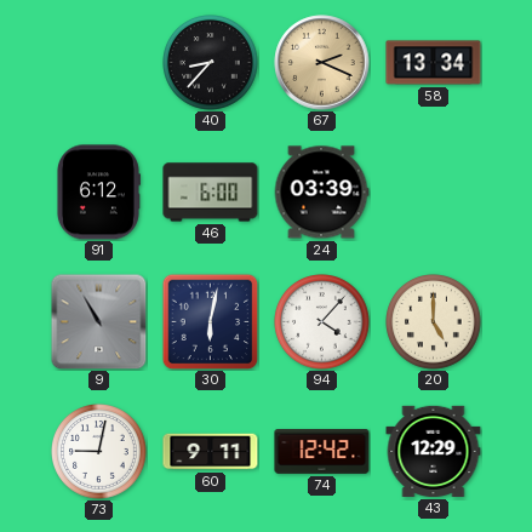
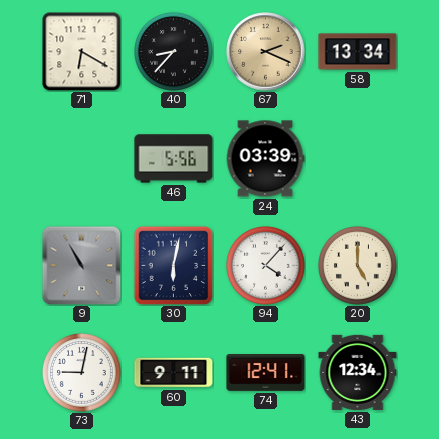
71: none -> 6:20
91: 6:12 -> none
46: 6:00 -> 5:56
74: 12:42 -> 12:41
43: 12:29 -> 12:34
